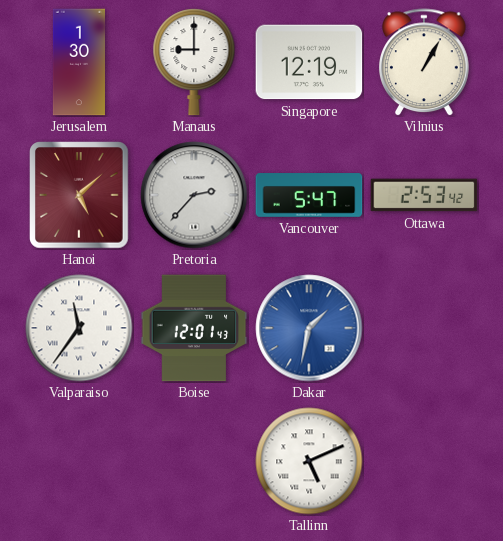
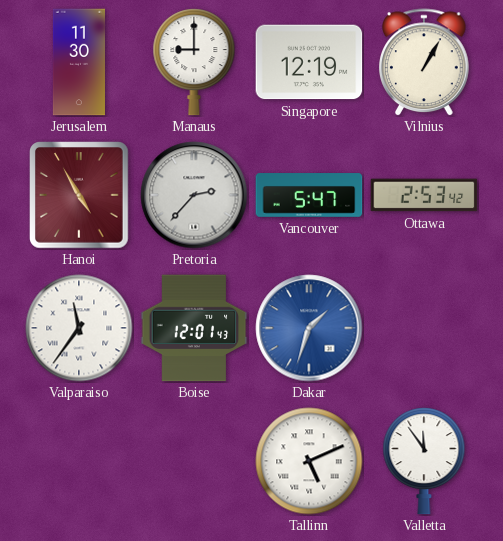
Jerusalem: 1:30 -> 11:30
Hanoi: 5:08 -> 4:55
Dakar: 1:32 -> 1:33
Valletta: none -> 11:54
